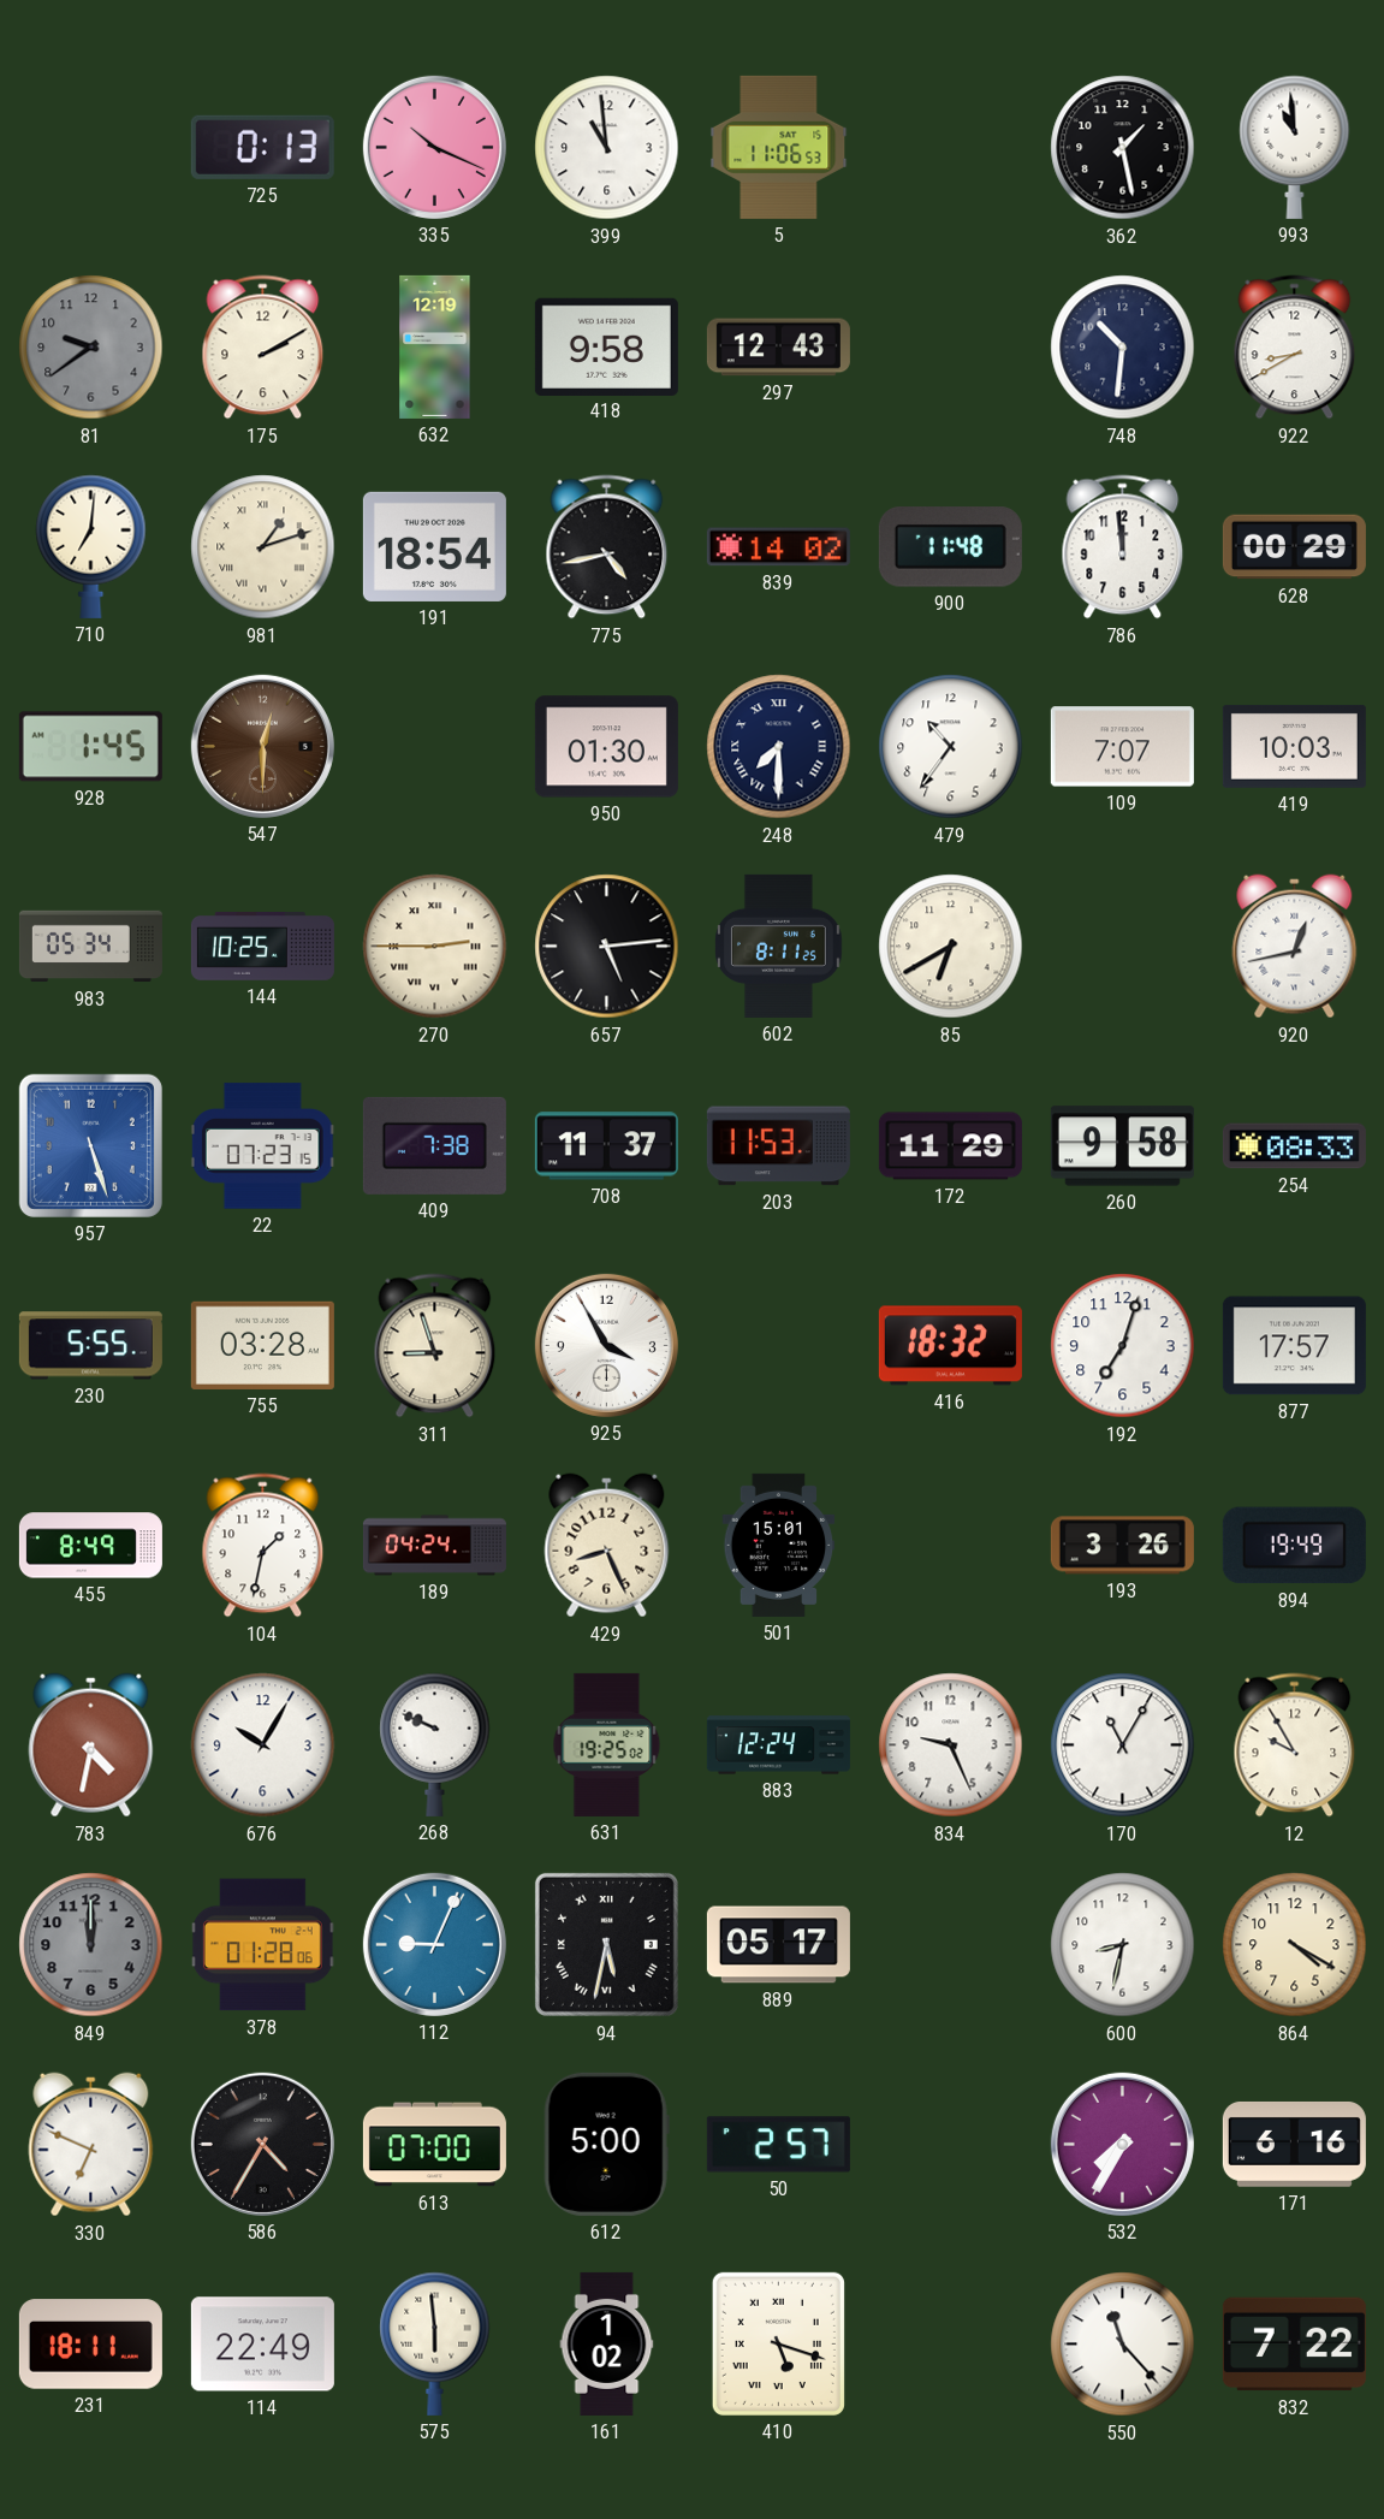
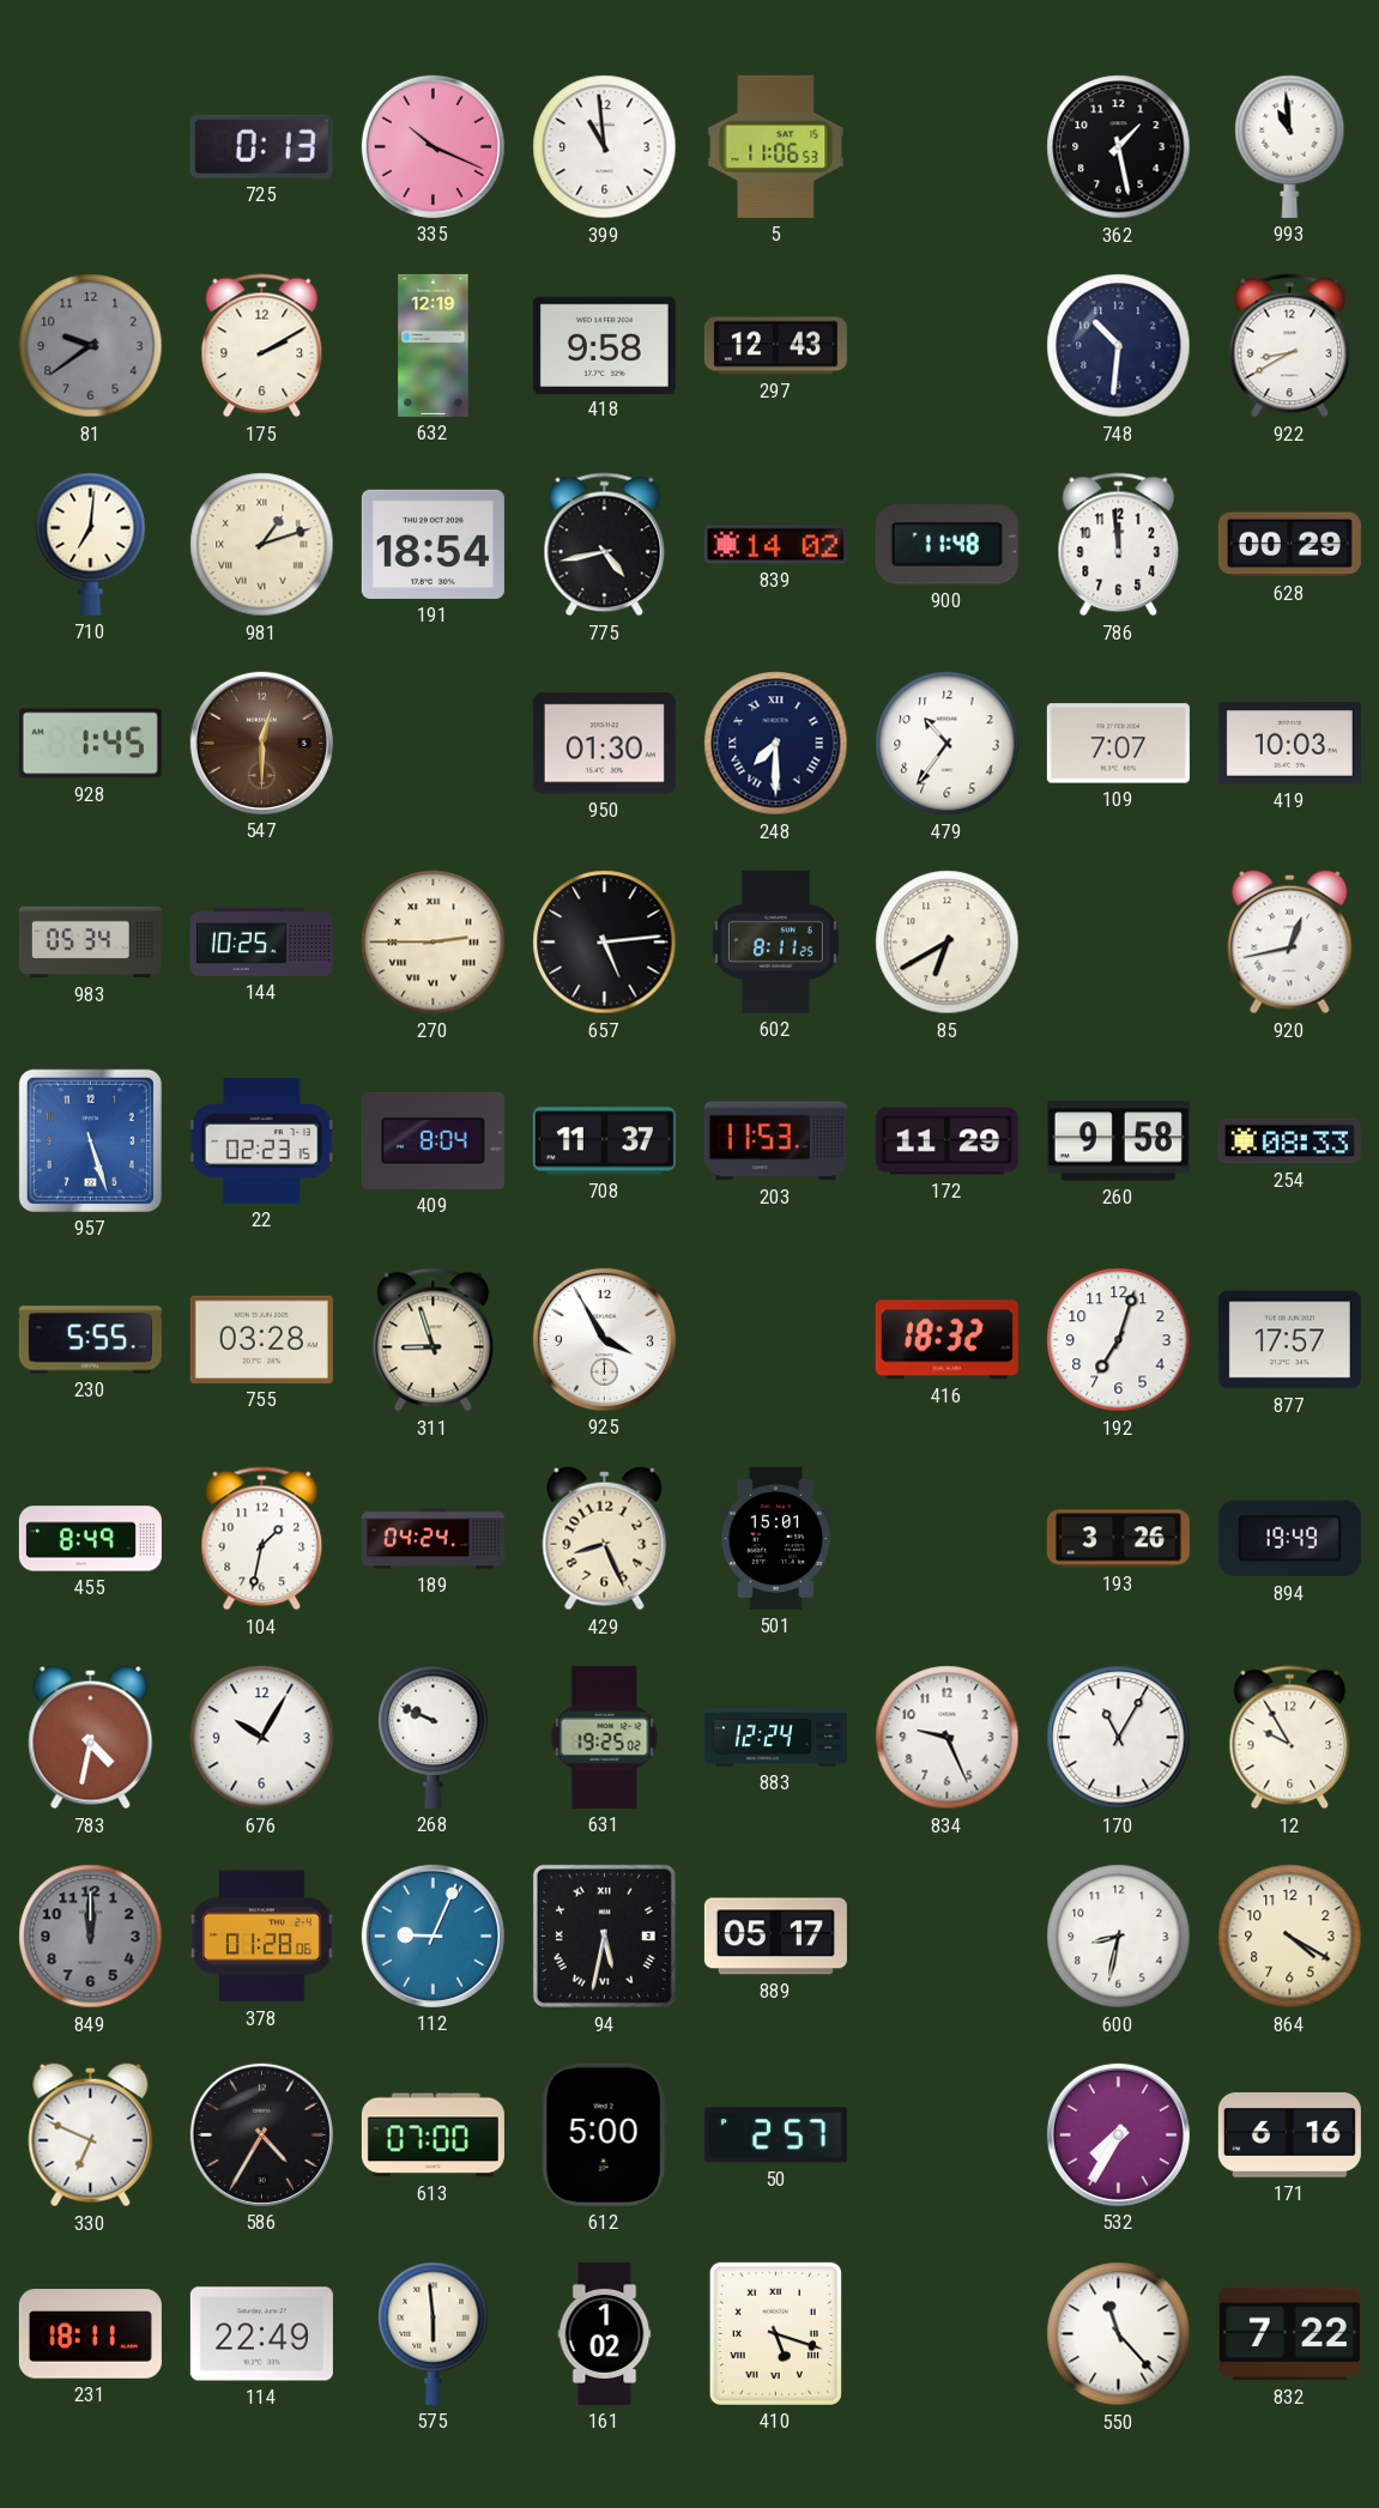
22: 07:23 -> 02:23
409: 7:38 -> 8:04
